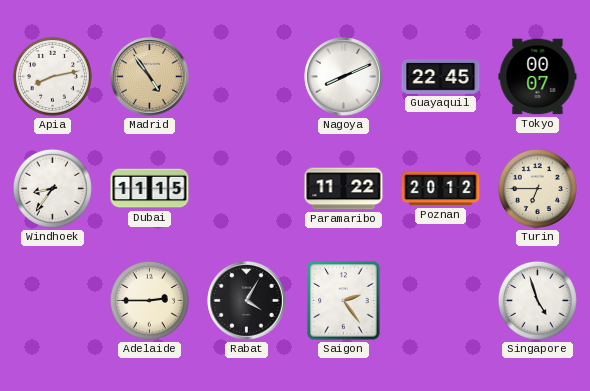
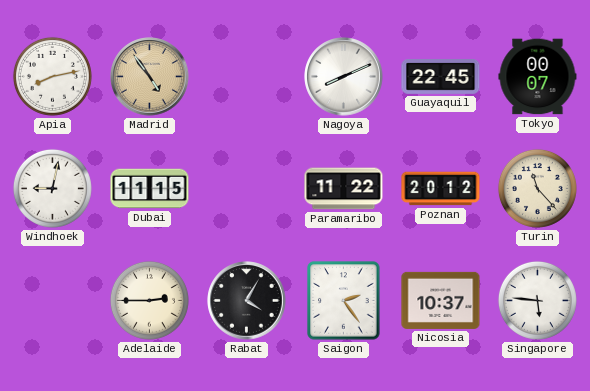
Windhoek: 8:36 -> 9:02
Turin: 6:45 -> 11:23
Nicosia: none -> 10:37
Singapore: 4:57 -> 5:46
